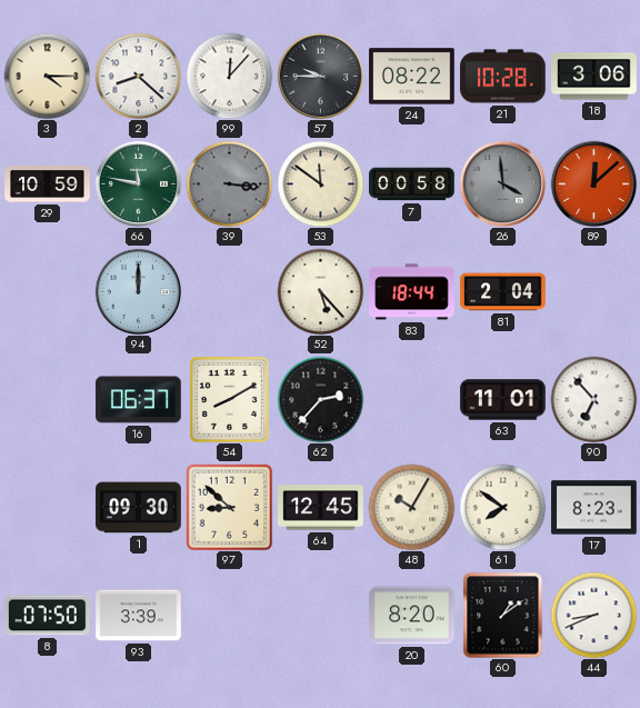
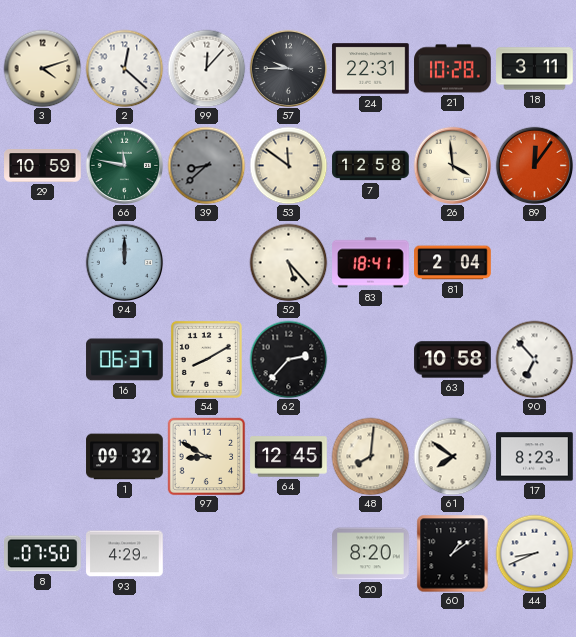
3: 4:15 -> 4:12
2: 8:22 -> 12:22
24: 08:22 -> 22:31
18: 3:06 -> 3:11
39: 3:16 -> 8:38
7: 00:58 -> 12:58
26 dial: grey -> cream
89: 12:08 -> 12:06
83: 18:44 -> 18:41
63: 11:01 -> 10:58
1: 09:30 -> 09:32
97: 8:52 -> 8:50
48: 10:05 -> 8:01
93: 3:39 -> 4:29
